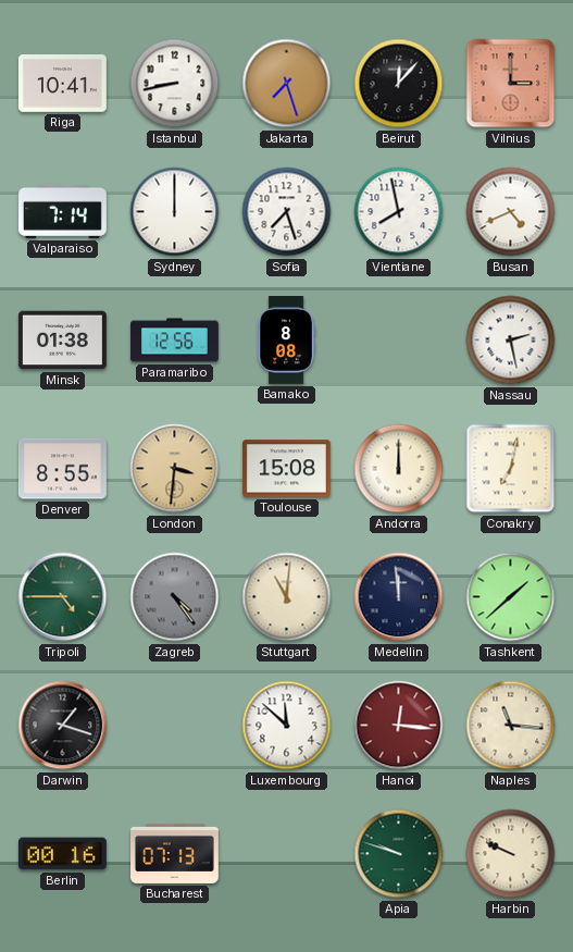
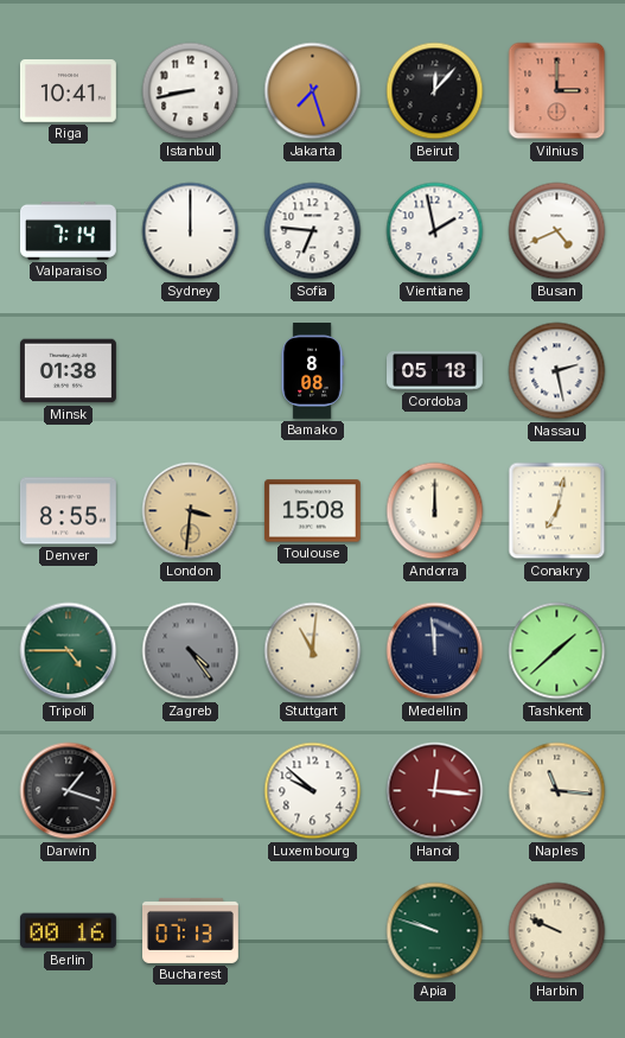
Sofia: 7:27 -> 6:46
Vientiane: 7:58 -> 1:58
Paramaribo: 12:56 -> none
Cordoba: none -> 05:18
Luxembourg: 11:52 -> 9:52
